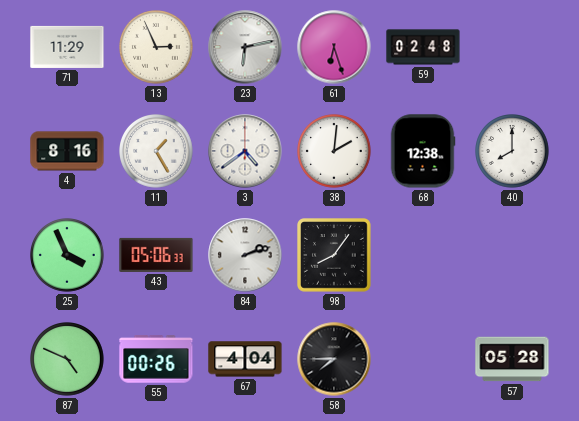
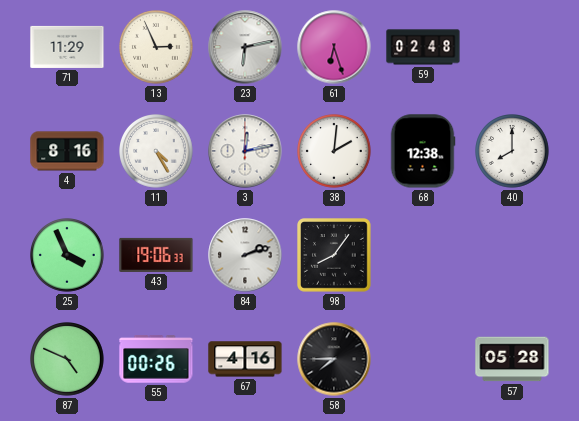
11: 1:25 -> 4:25
3: 4:39 -> 12:13
43: 05:06 -> 19:06
67: 4:04 -> 4:16
